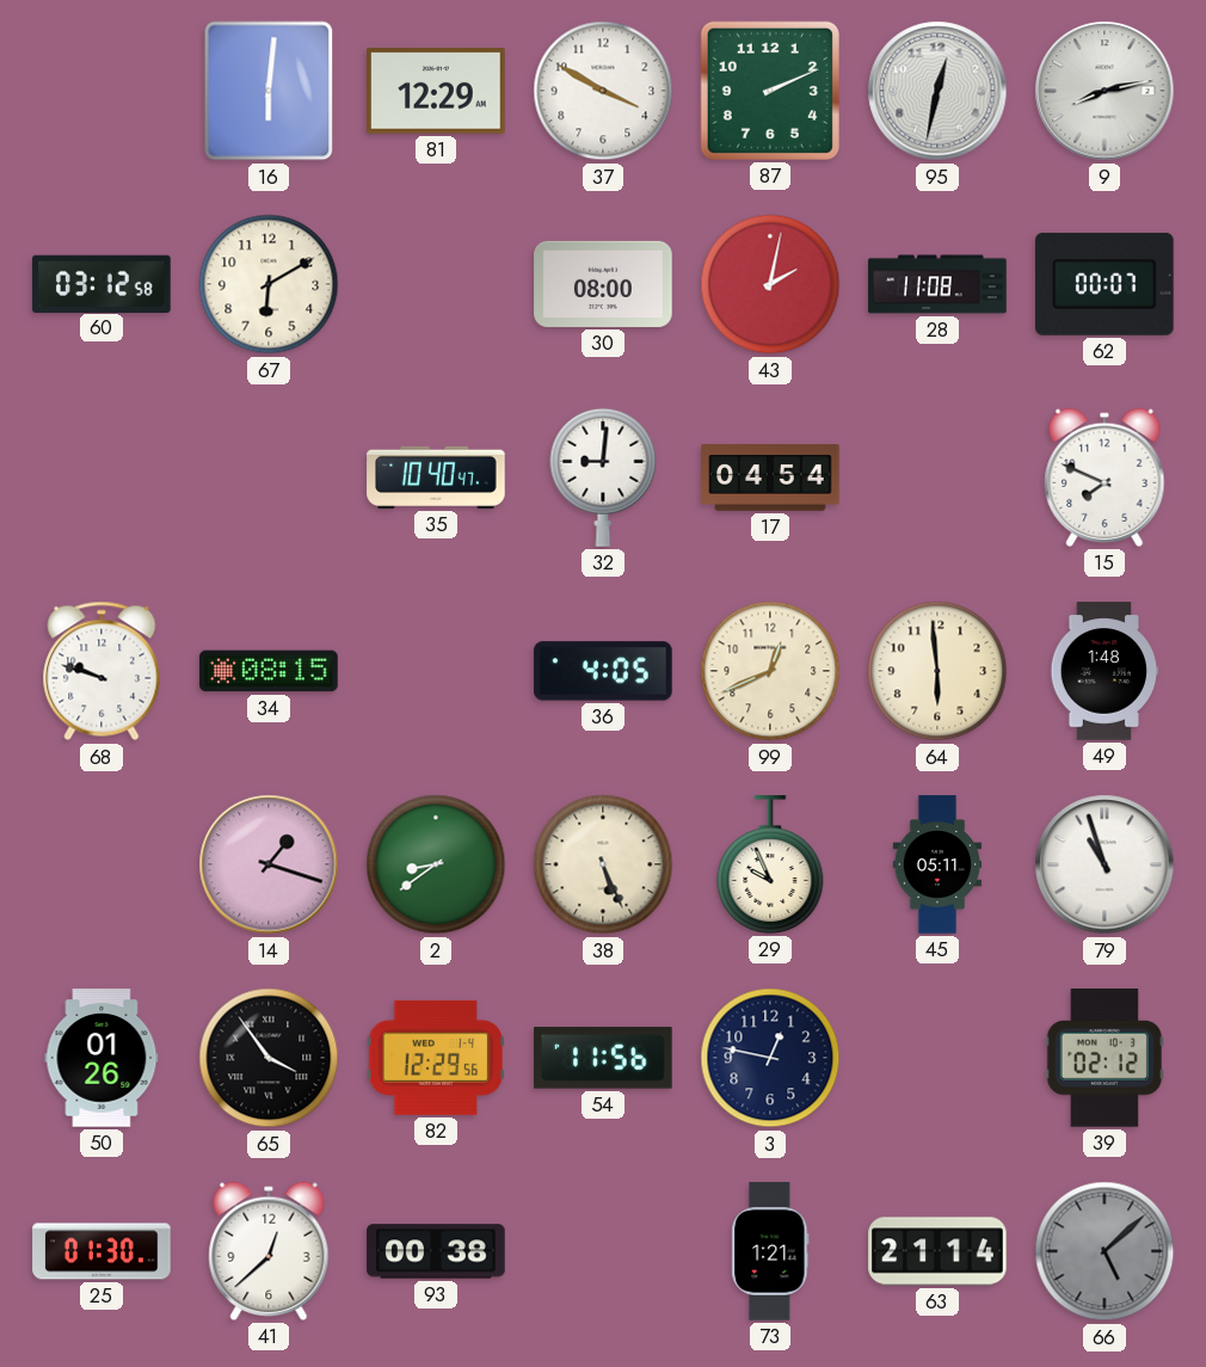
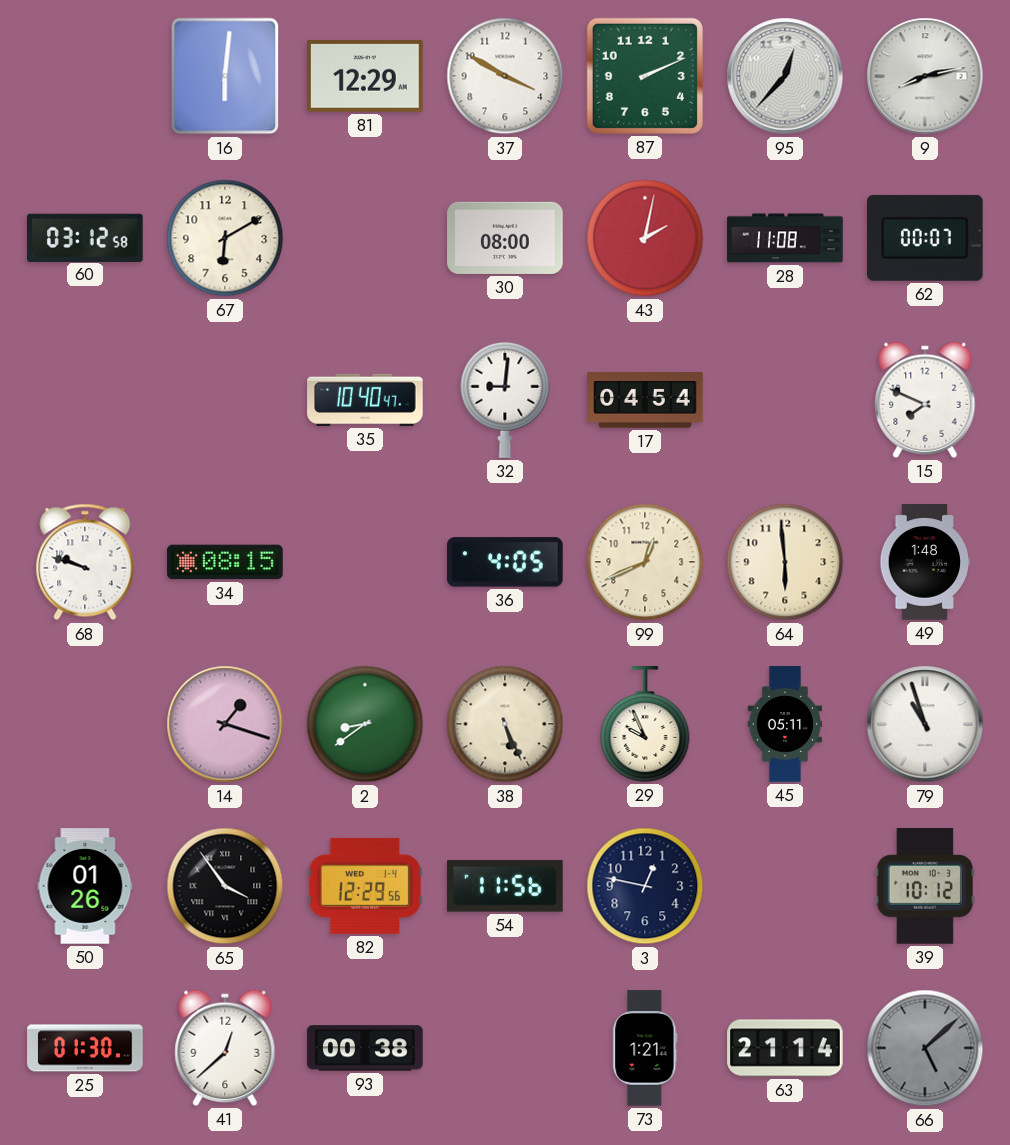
95: 12:32 -> 12:37
39: 02:12 -> 10:12
